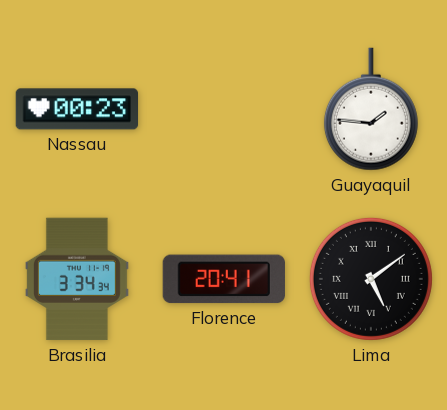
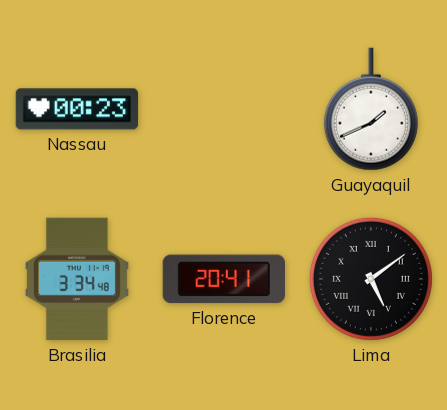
Guayaquil: 1:46 -> 1:41
Brasilia: 3:34:34 -> 3:34:48
